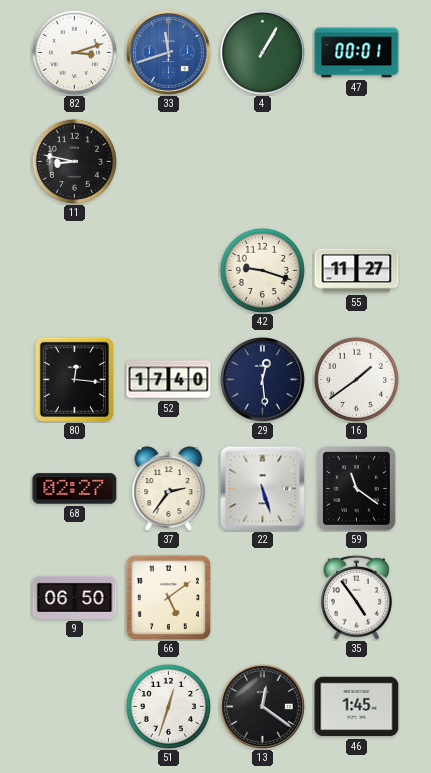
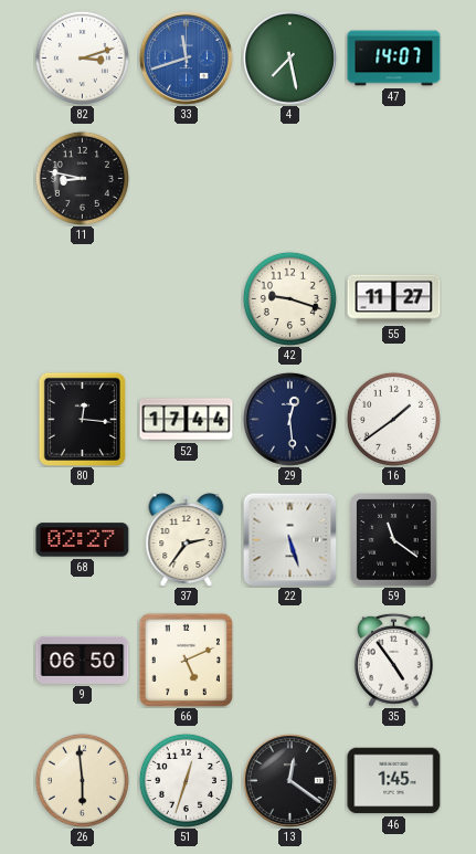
4: 1:05 -> 7:28
47: 00:01 -> 14:07
52: 17:40 -> 17:44
66: 5:09 -> 5:11
26: none -> 5:59
